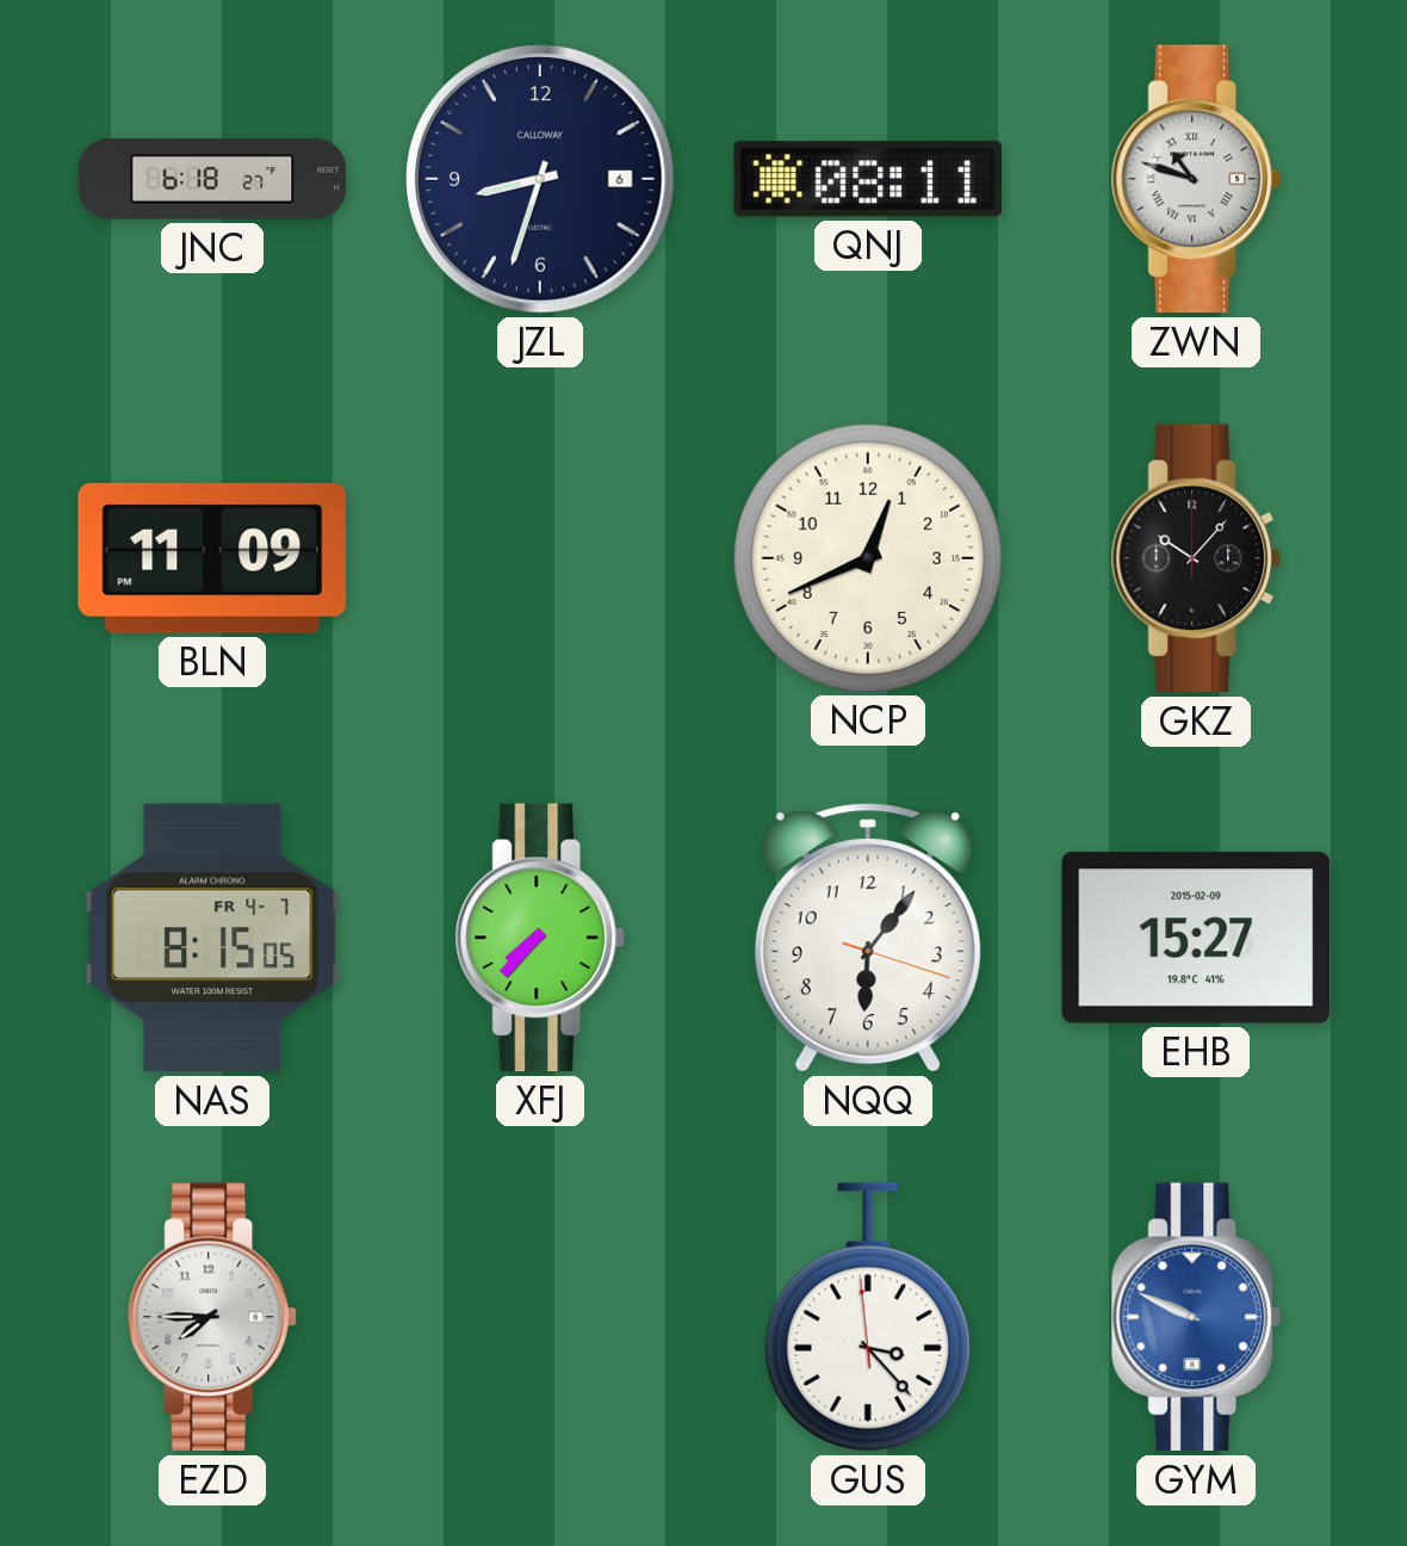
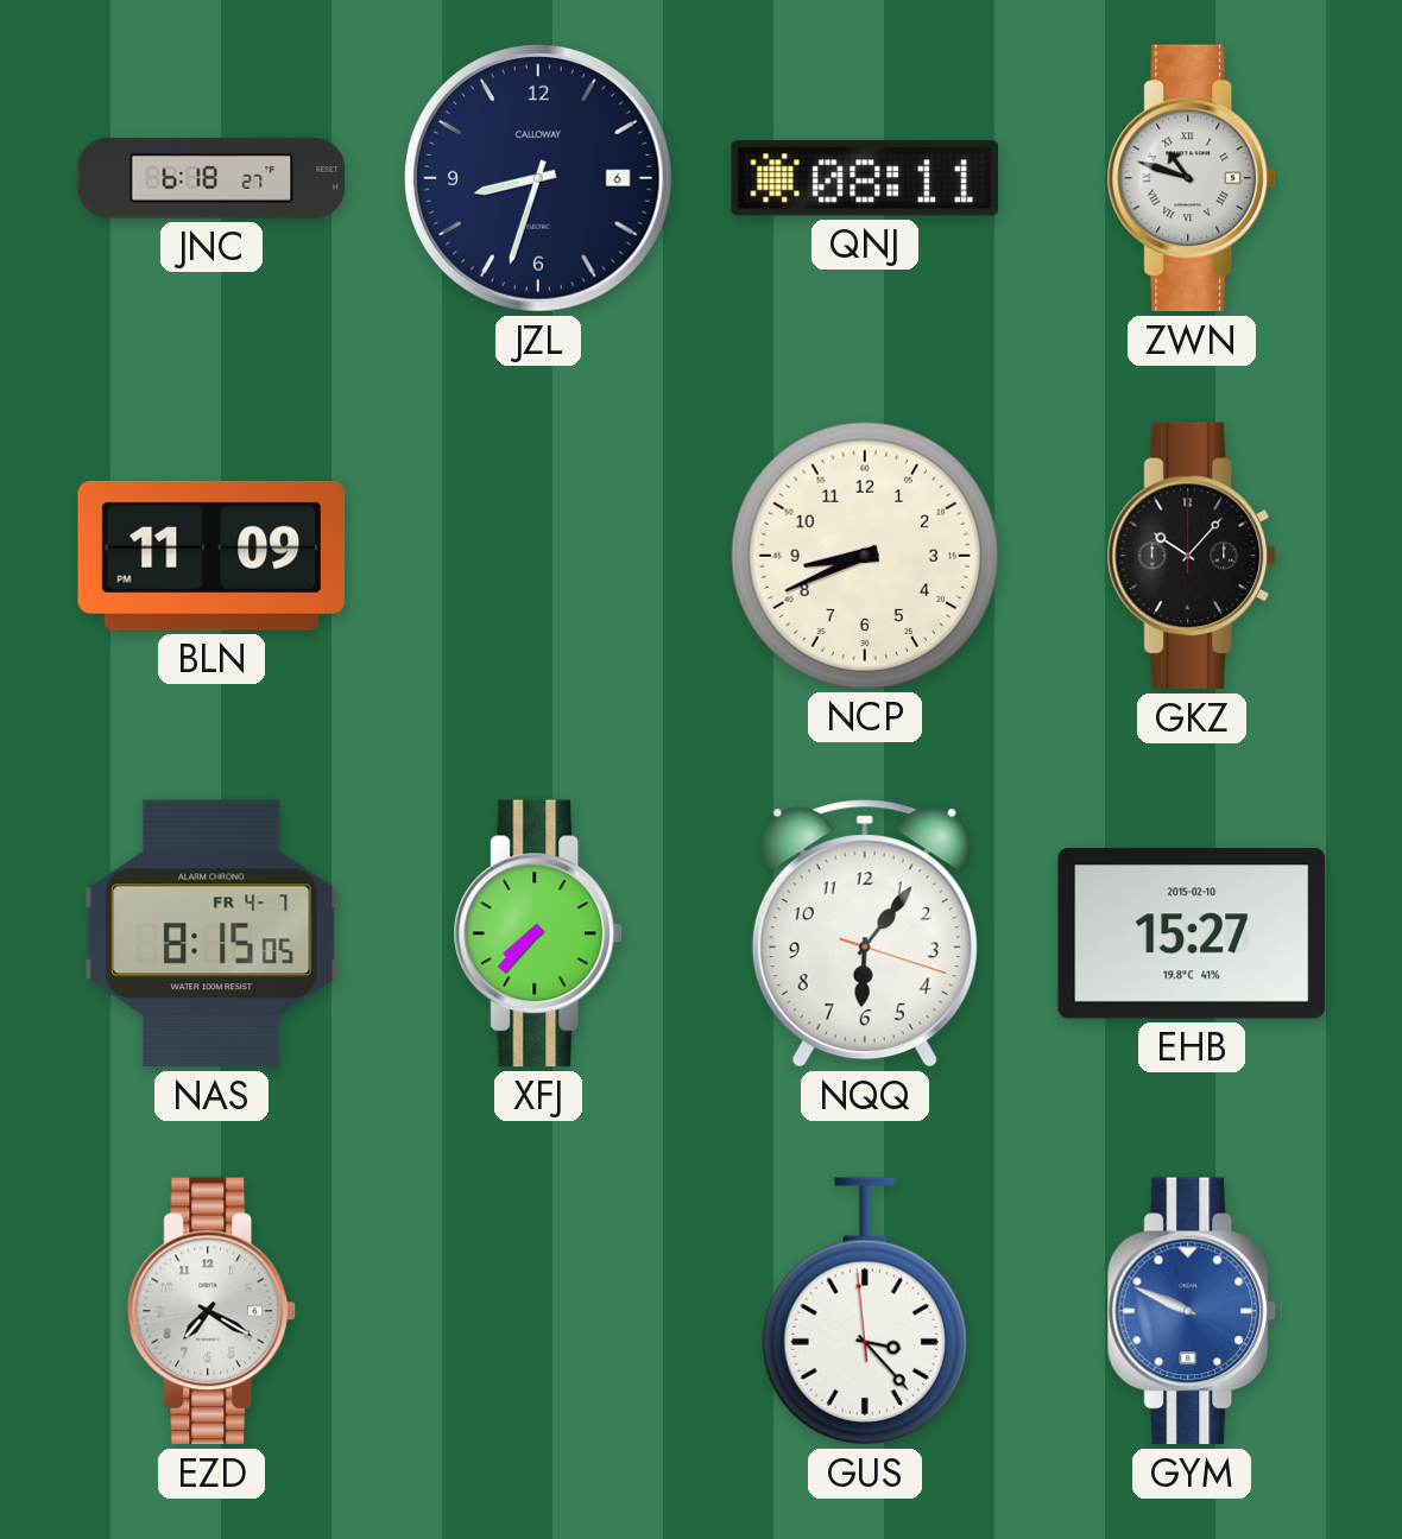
NCP: 12:41 -> 8:41
EHB date: 2015-02-09 -> 2015-02-10
EZD: 7:45 -> 7:20
